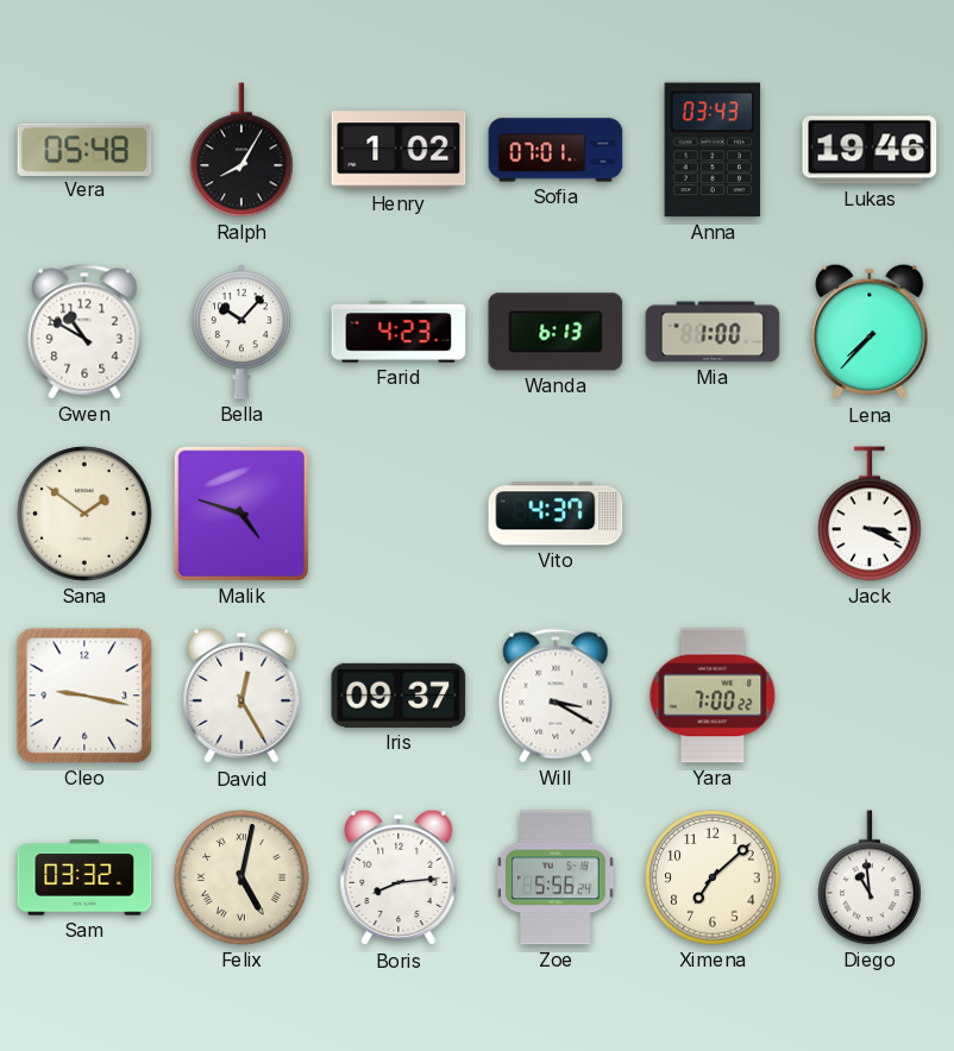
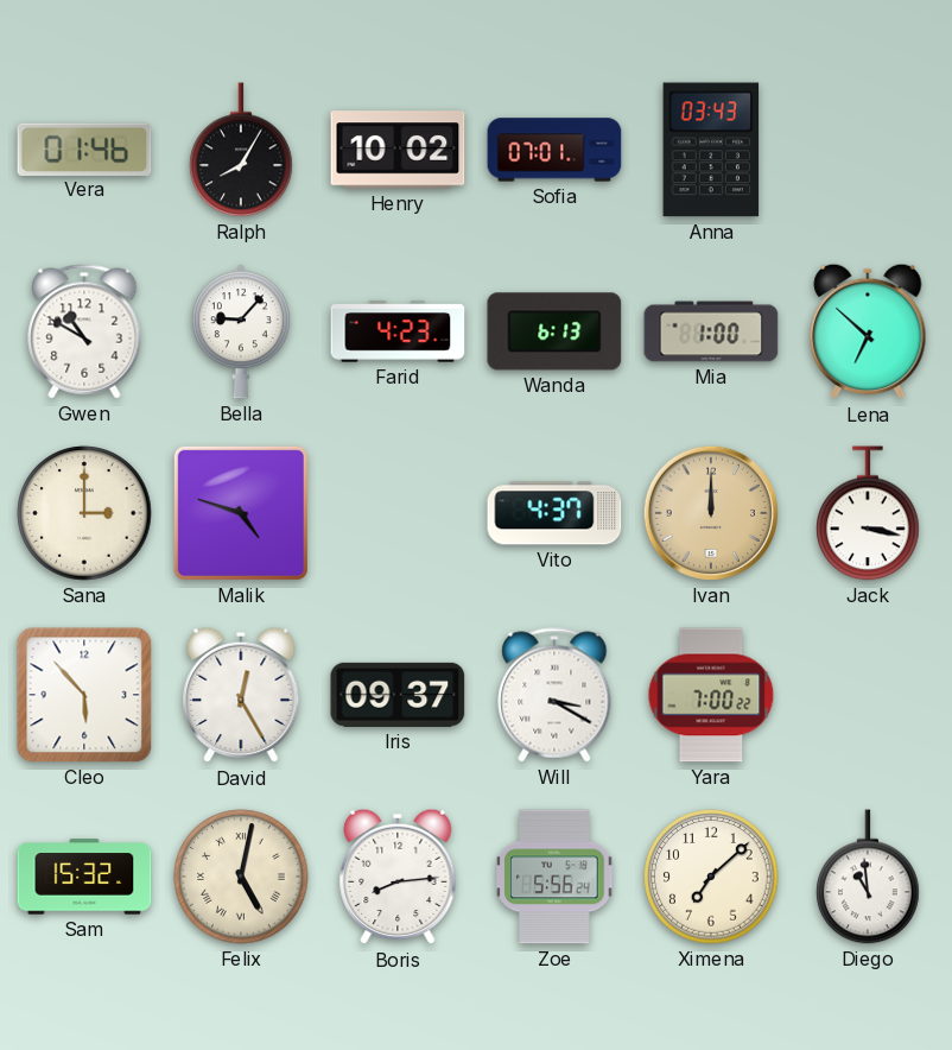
Vera: 05:48 -> 01:46
Henry: 1:02 -> 10:02
Lukas: 19:46 -> none
Bella: 10:07 -> 9:07
Lena: 7:37 -> 6:52
Sana: 1:51 -> 3:00
Ivan: none -> 12:00
Jack: 3:19 -> 3:17
Cleo: 9:17 -> 5:53
Sam: 03:32 -> 15:32
